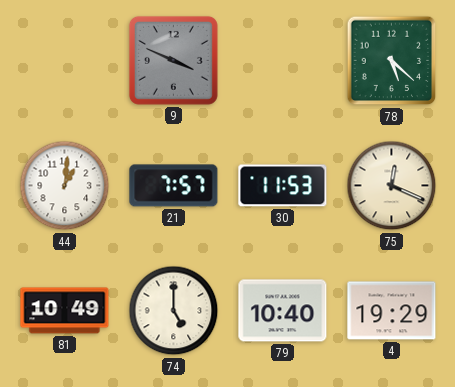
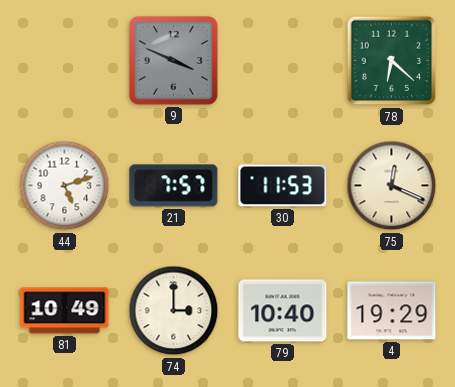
78: 5:22 -> 6:22
44: 1:01 -> 5:12
74: 5:00 -> 3:00
